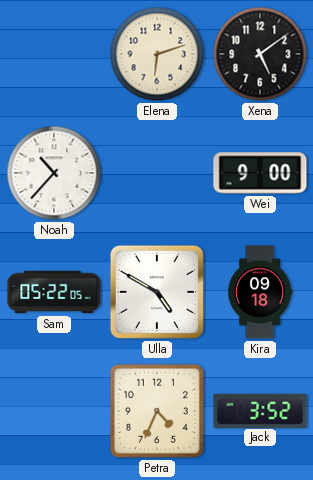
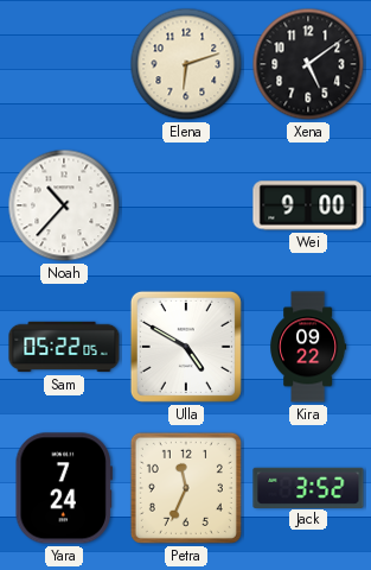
Kira: 09:18 -> 09:22
Yara: none -> 7:24
Petra: 4:34 -> 11:34
